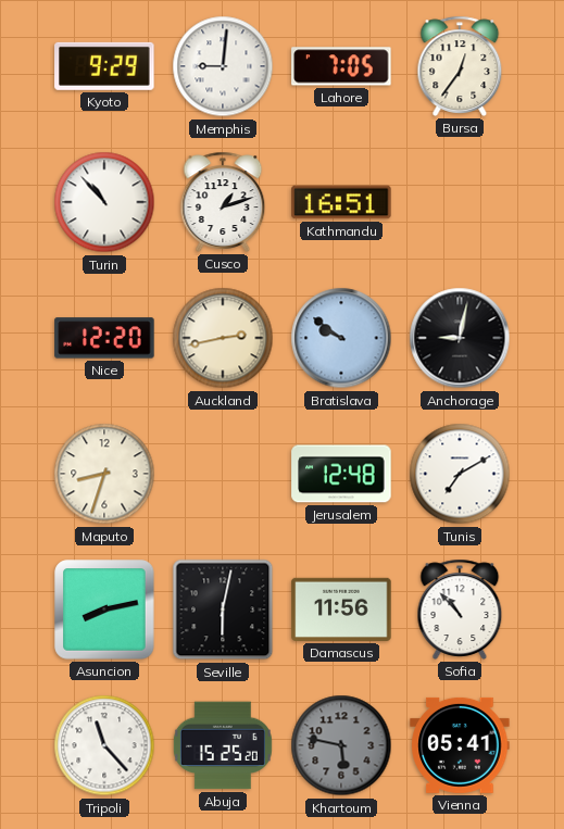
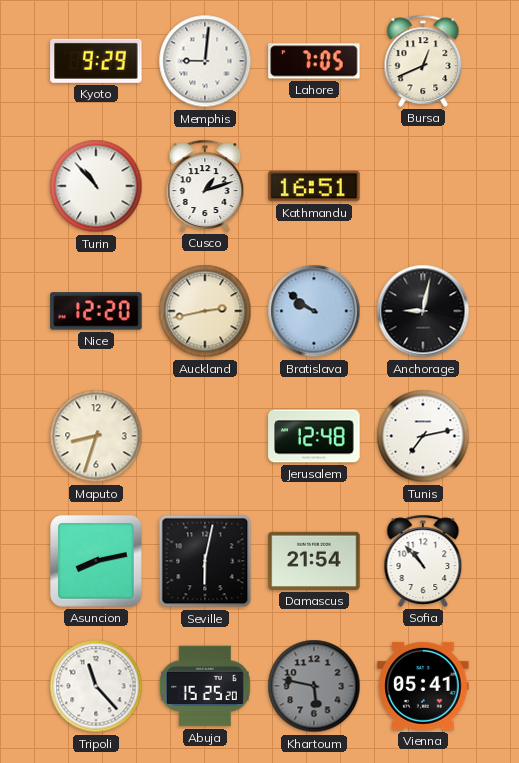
Bursa: 12:36 -> 12:41
Tunis: 7:10 -> 7:13
Damascus: 11:56 -> 21:54
